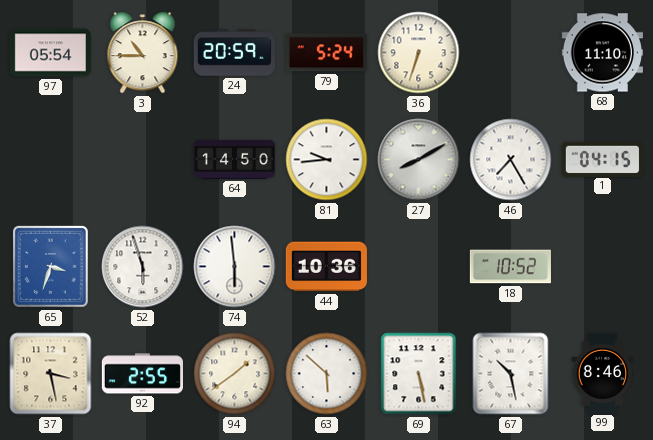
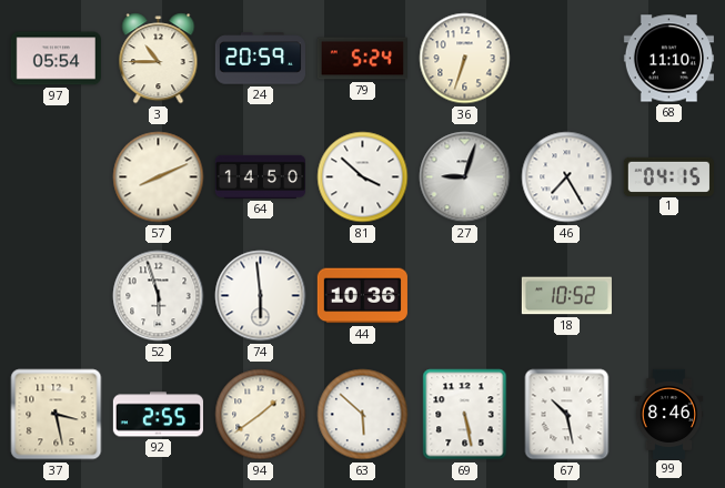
57: none -> 8:11
81: 9:44 -> 3:52
27: 8:10 -> 9:03
65: 3:33 -> none
